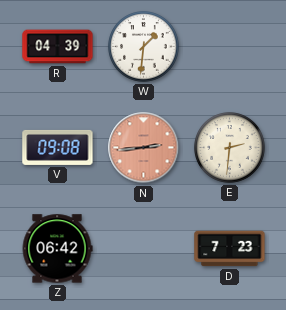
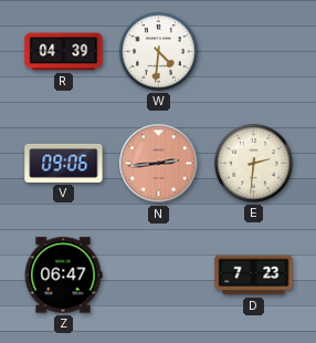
W: 1:31 -> 4:31
V: 09:08 -> 09:06
Z: 06:42 -> 06:47
